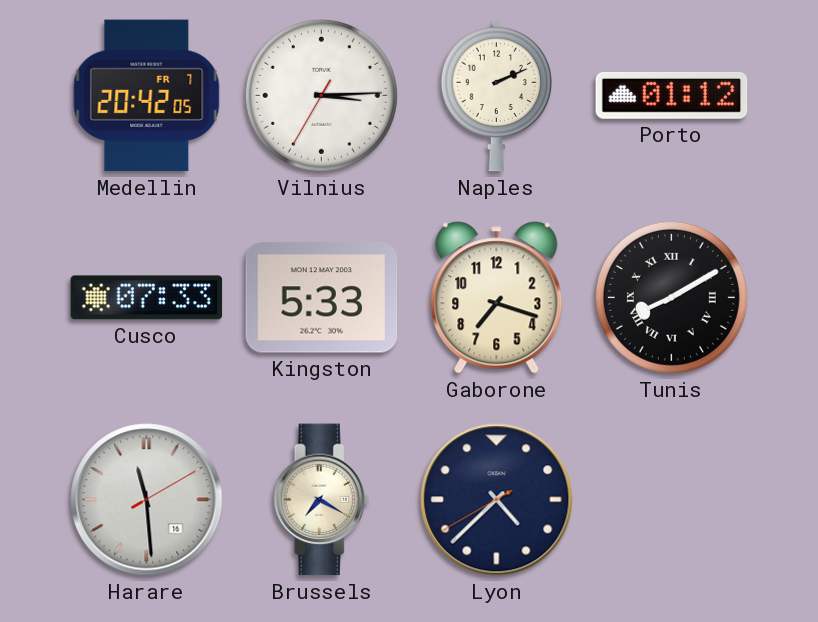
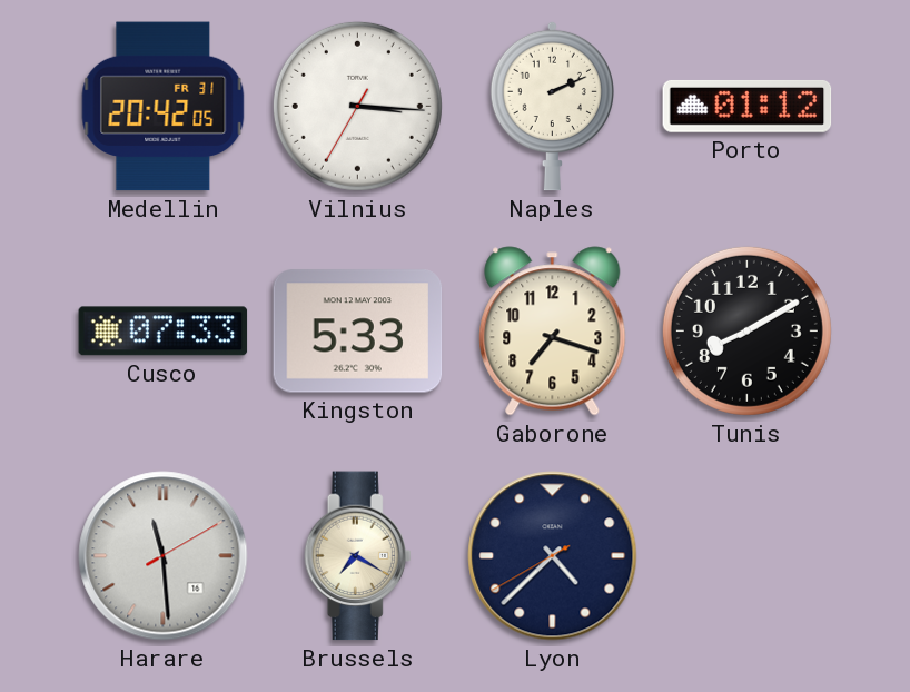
Medellin date: FR 7 -> FR 31
Vilnius: 3:14 -> 3:15
Tunis numerals: Roman -> Arabic
